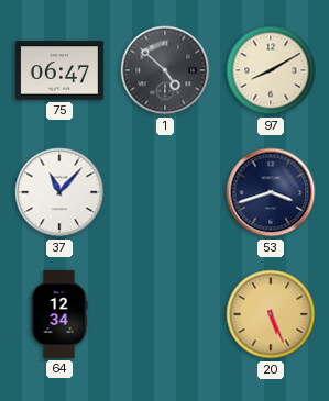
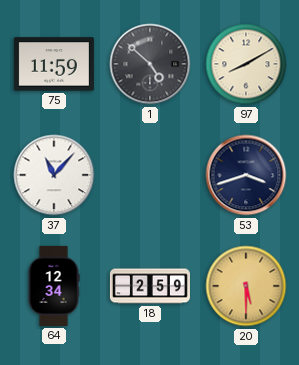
75: 06:47 -> 11:59
18: none -> 2:59
20: 5:26 -> 5:30
